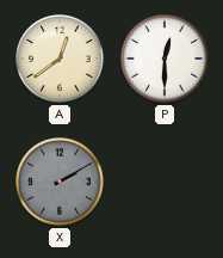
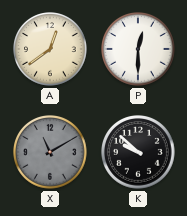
X: 2:10 -> 11:10
K: none -> 9:52
